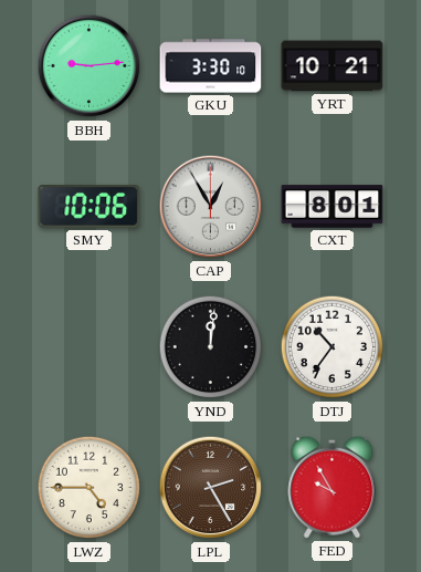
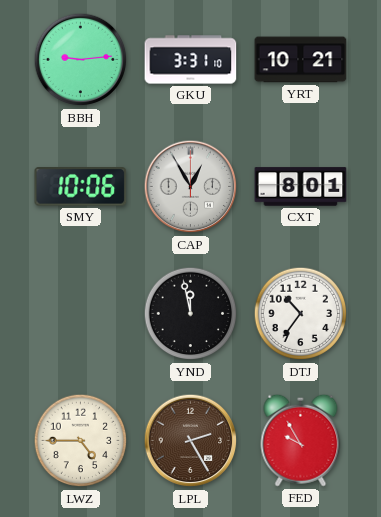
GKU: 3:30 -> 3:31
YND: 12:01 -> 11:58
